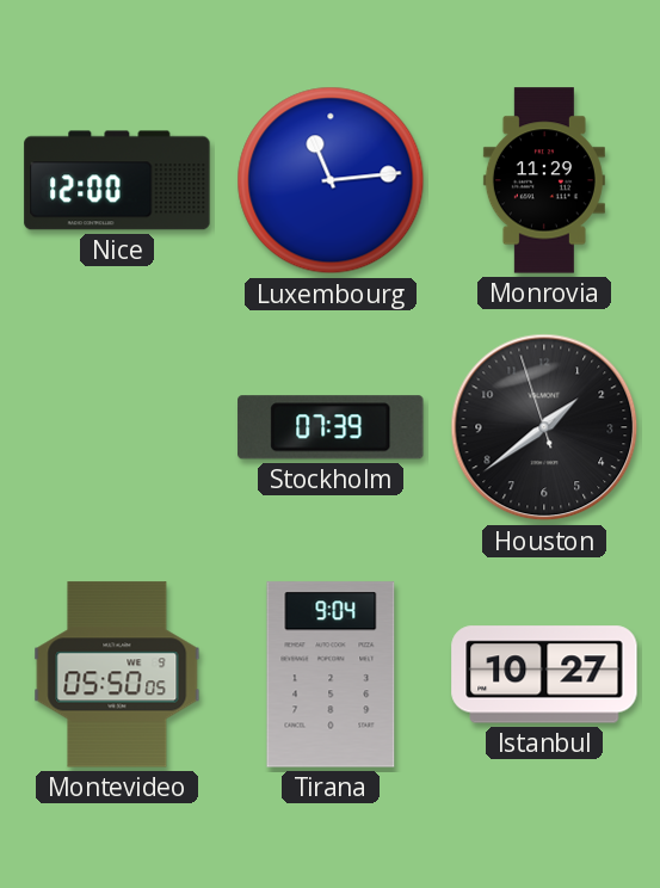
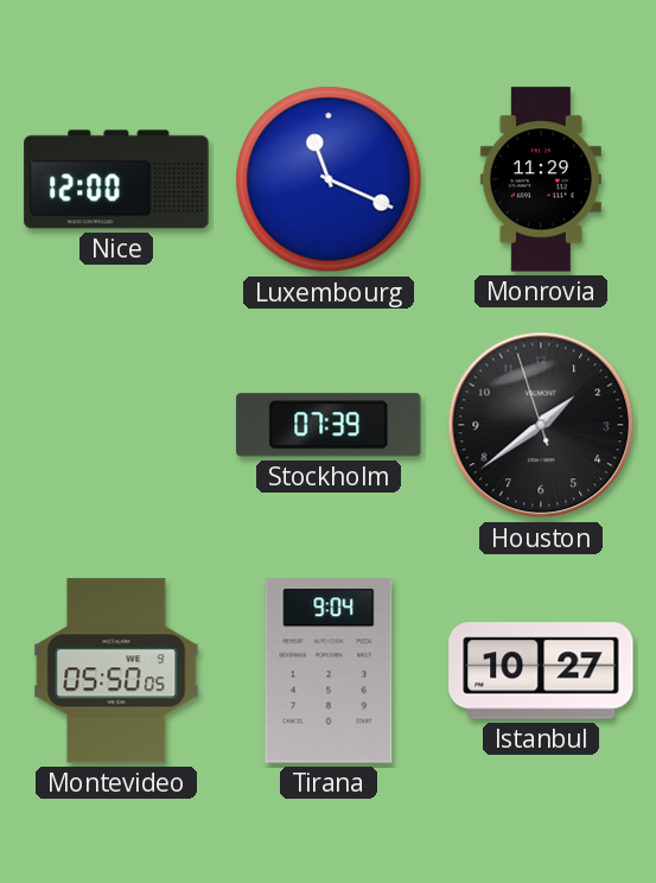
Luxembourg: 11:14 -> 11:19
